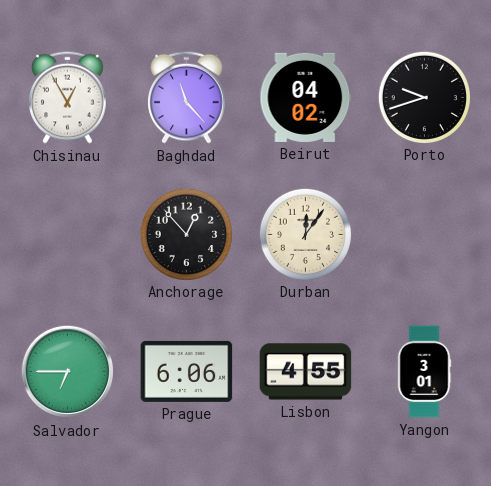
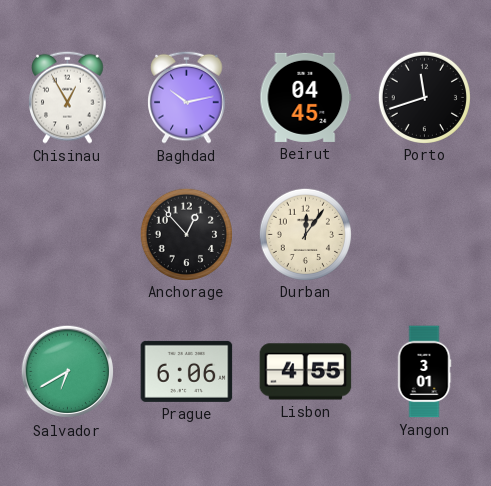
Baghdad: 11:23 -> 10:13
Beirut: 04:02 -> 04:45
Porto: 9:42 -> 11:42
Salvador: 6:45 -> 6:40
